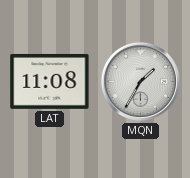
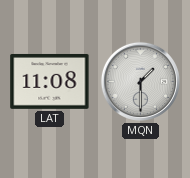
MQN: 1:35 -> 1:30
